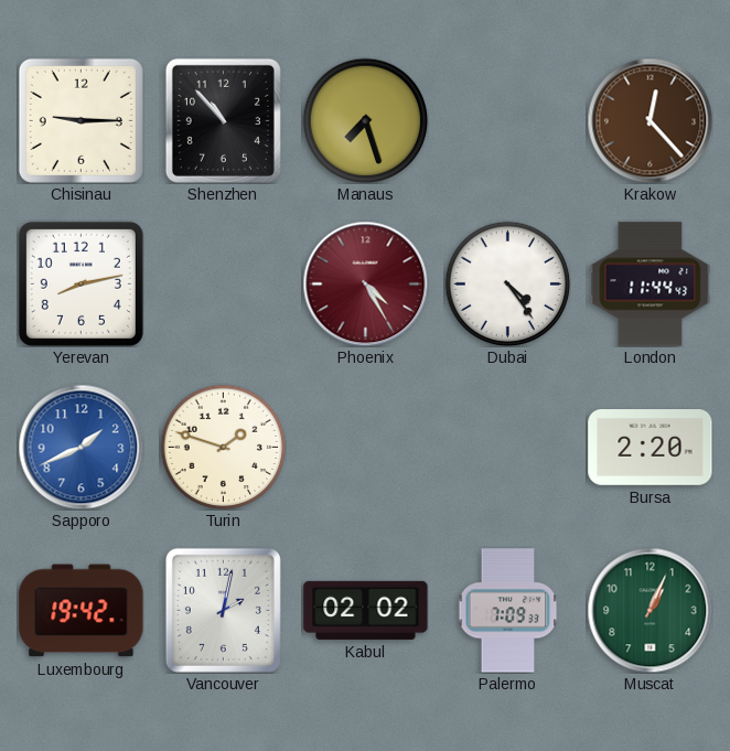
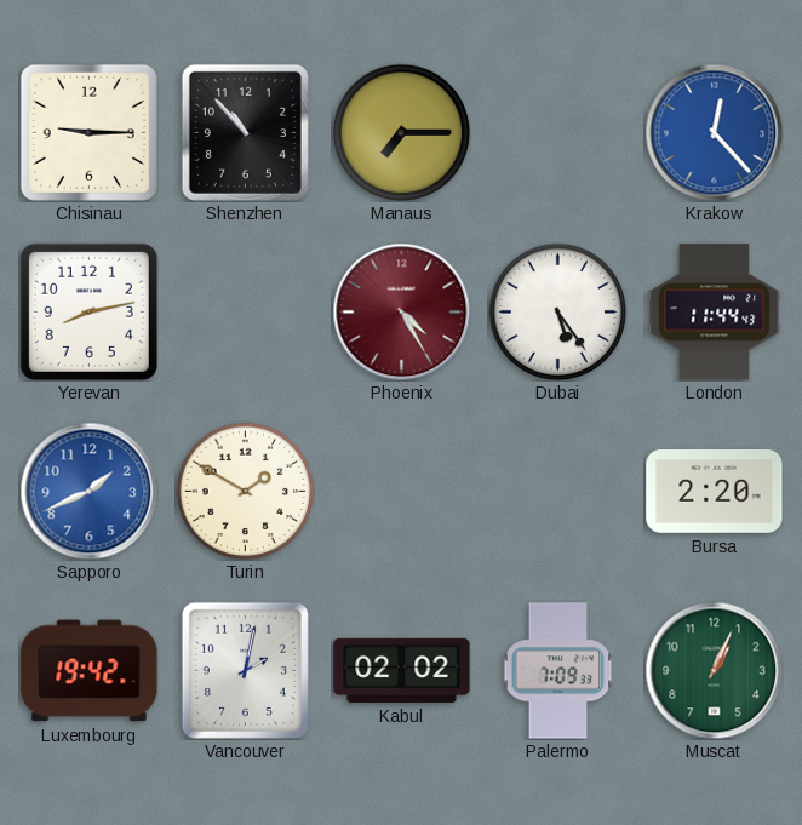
Manaus: 7:27 -> 7:15
Krakow dial: brown -> blue
Dubai: 4:24 -> 5:24
Turin: 1:48 -> 1:50
